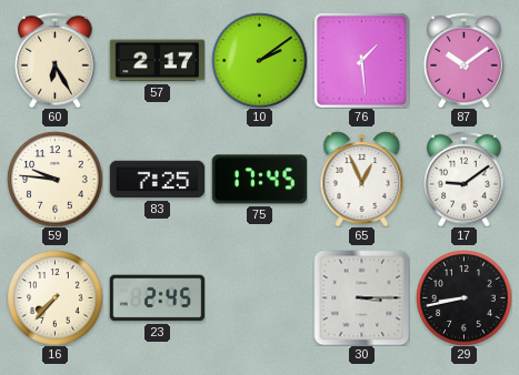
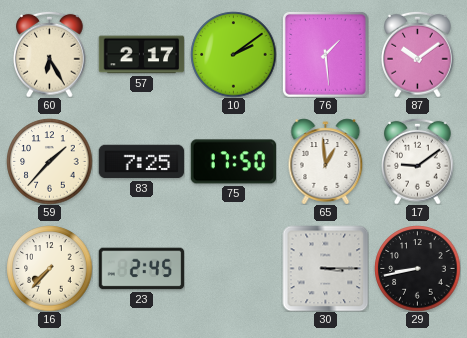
59: 9:46 -> 1:37
75: 17:45 -> 17:50
65: 12:56 -> 12:59
